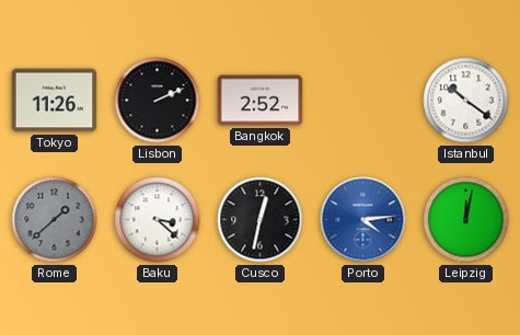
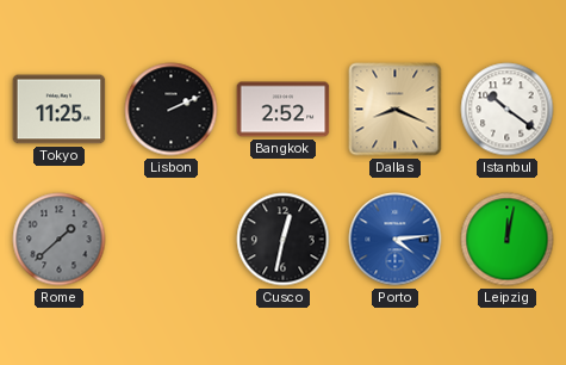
Tokyo: 11:26 -> 11:25
Dallas: none -> 8:19
Baku: 3:22 -> none
